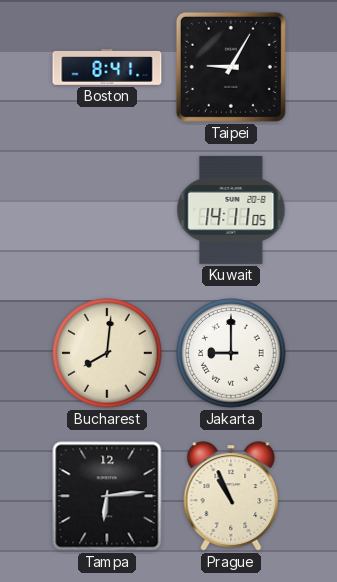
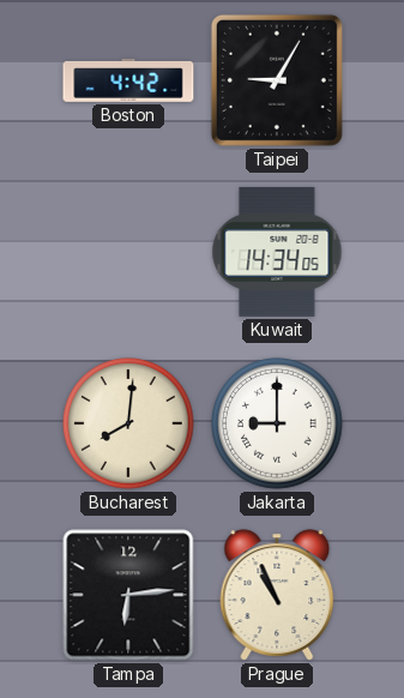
Boston: 8:41 -> 4:42
Kuwait: 14:11 -> 14:34
